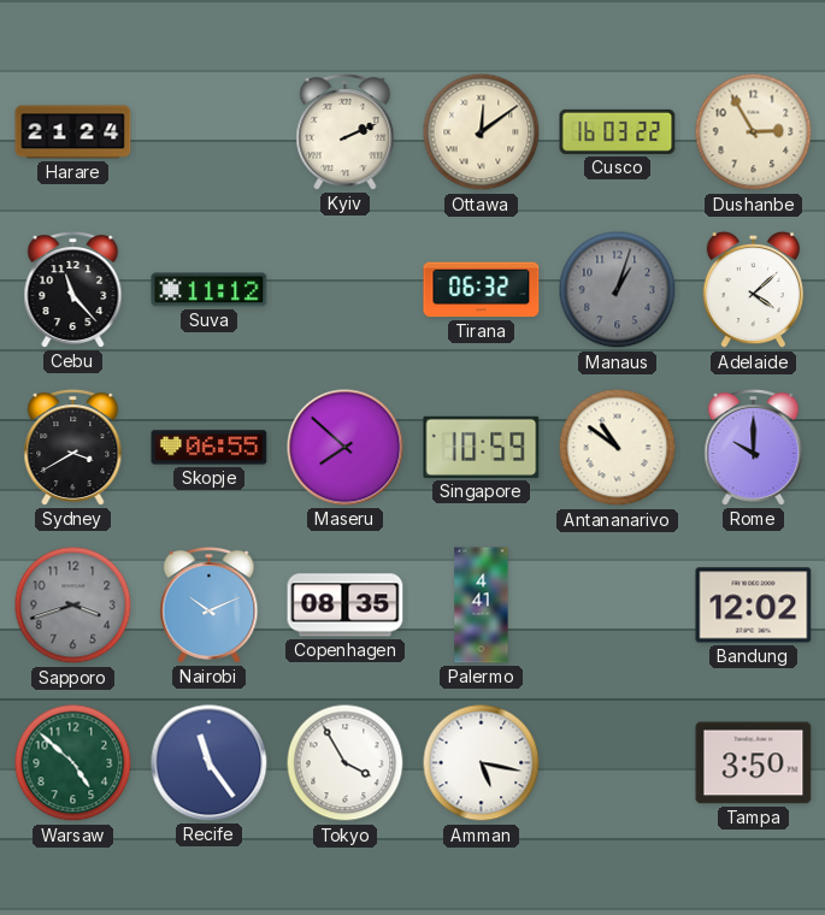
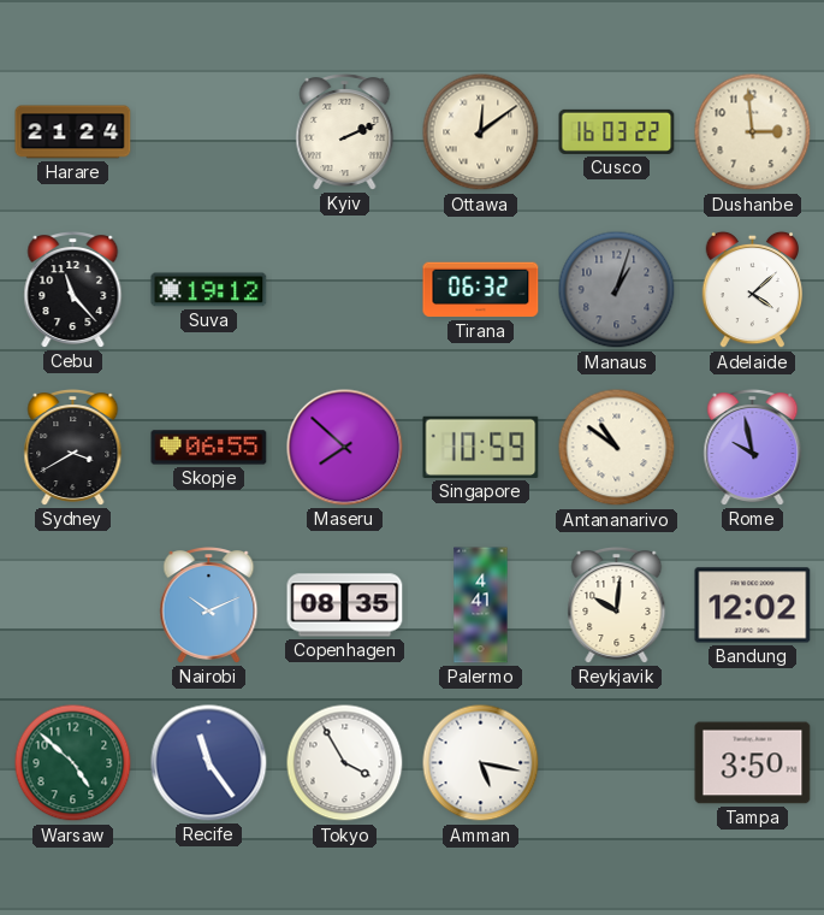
Dushanbe: 2:55 -> 2:59
Suva: 11:12 -> 19:12
Rome: 10:00 -> 9:58
Sapporo: 3:42 -> none
Reykjavik: none -> 10:01
